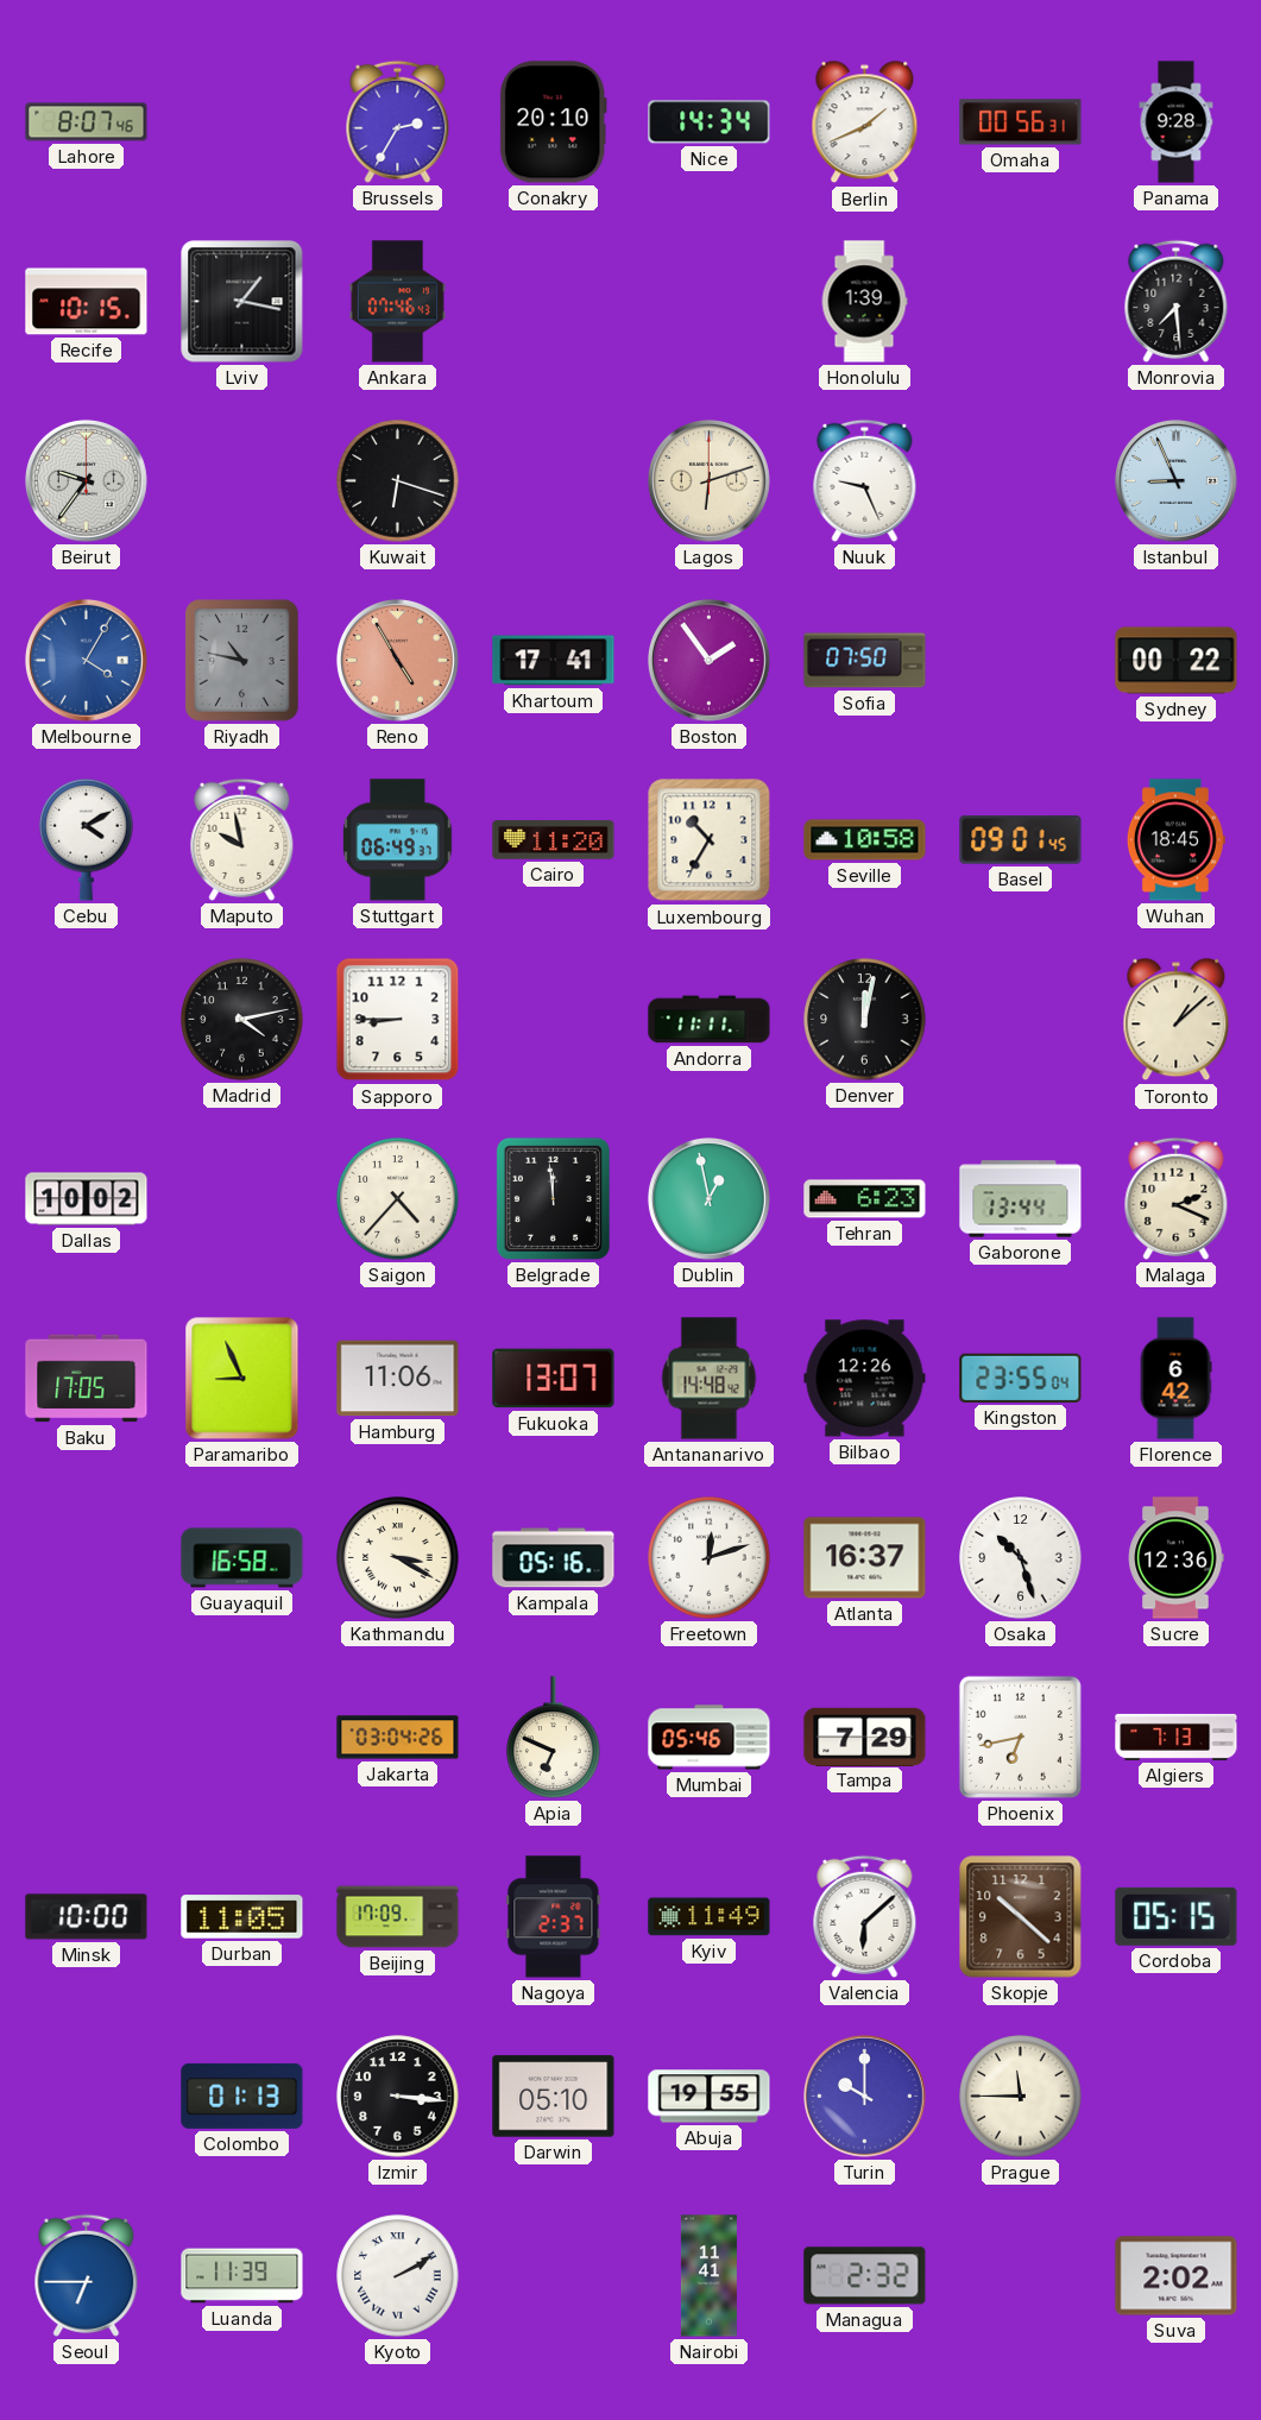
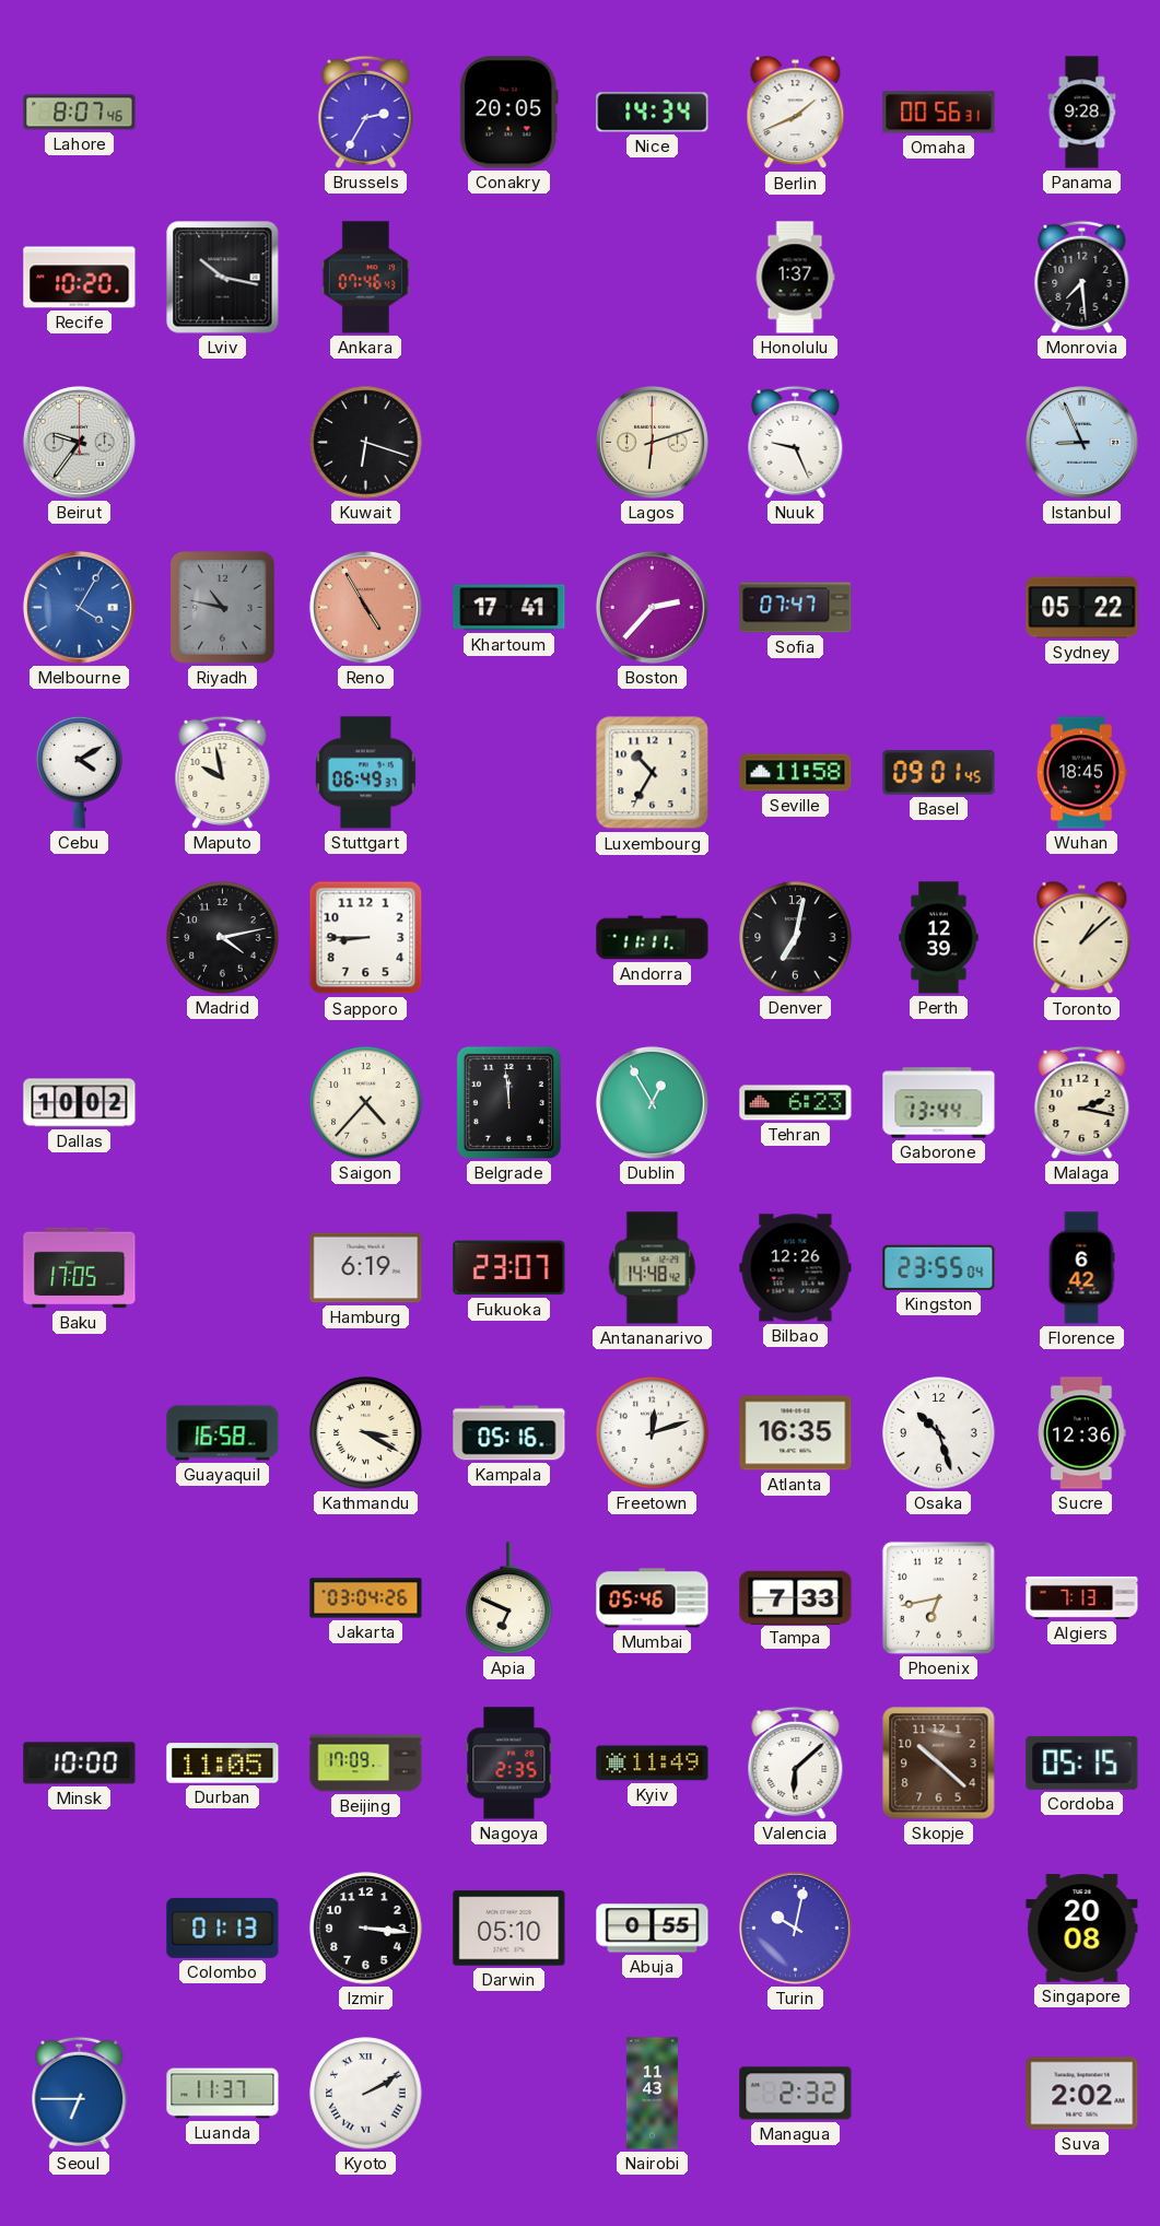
Conakry: 20:10 -> 20:05
Recife: 10:15 -> 10:20
Lviv: 1:17 -> 10:17
Honolulu: 1:39 -> 1:37
Boston: 1:54 -> 2:37
Sofia: 07:50 -> 07:47
Sydney: 00:22 -> 05:22
Cairo: 11:20 -> none
Seville: 10:58 -> 11:58
Denver: 12:02 -> 7:02
Perth: none -> 12:39
Dublin: 12:58 -> 12:55
Malaga: 2:19 -> 2:17
Paramaribo: 8:56 -> none
Hamburg: 11:06 -> 6:19
Fukuoka: 13:07 -> 23:07
Atlanta: 16:37 -> 16:35
Tampa: 7:29 -> 7:33
Nagoya: 2:37 -> 2:35
Abuja: 19:55 -> 0:55
Turin: 10:00 -> 10:02
Prague: 11:45 -> none
Singapore: none -> 20:08
Luanda: 11:39 -> 11:37
Nairobi: 11:41 -> 11:43
